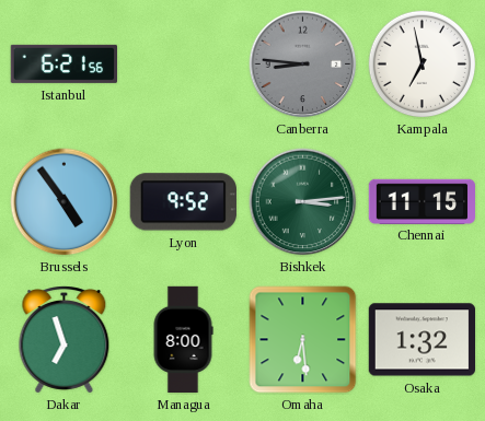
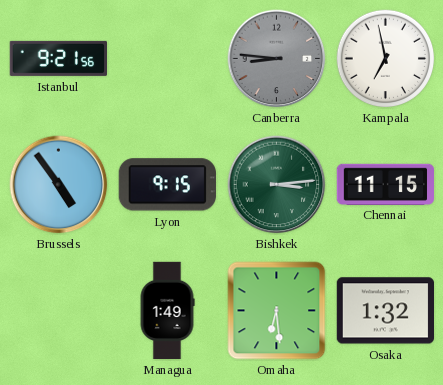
Istanbul: 6:21 -> 9:21
Lyon: 9:52 -> 9:15
Dakar: 6:57 -> none
Managua: 8:00 -> 1:49
